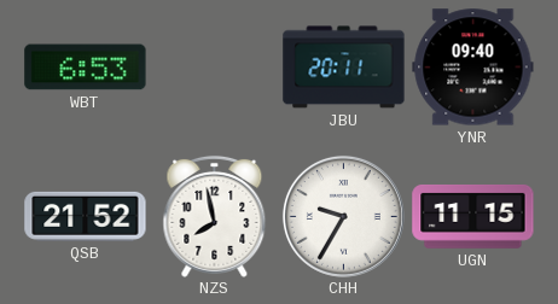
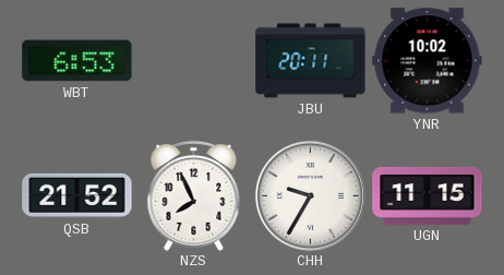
YNR: 09:40 -> 10:02
NZS: 7:58 -> 7:56
